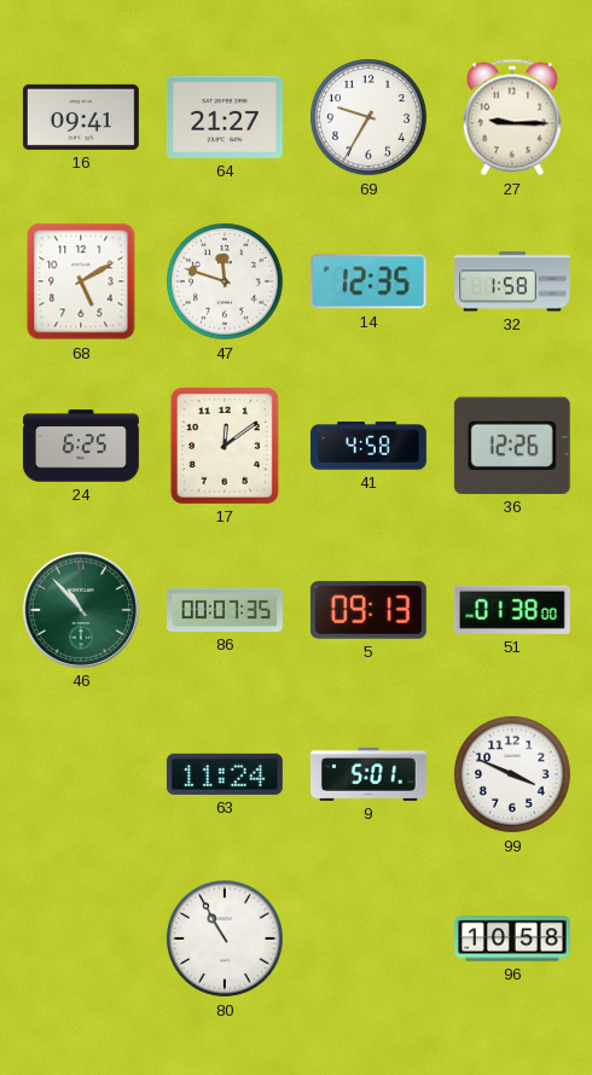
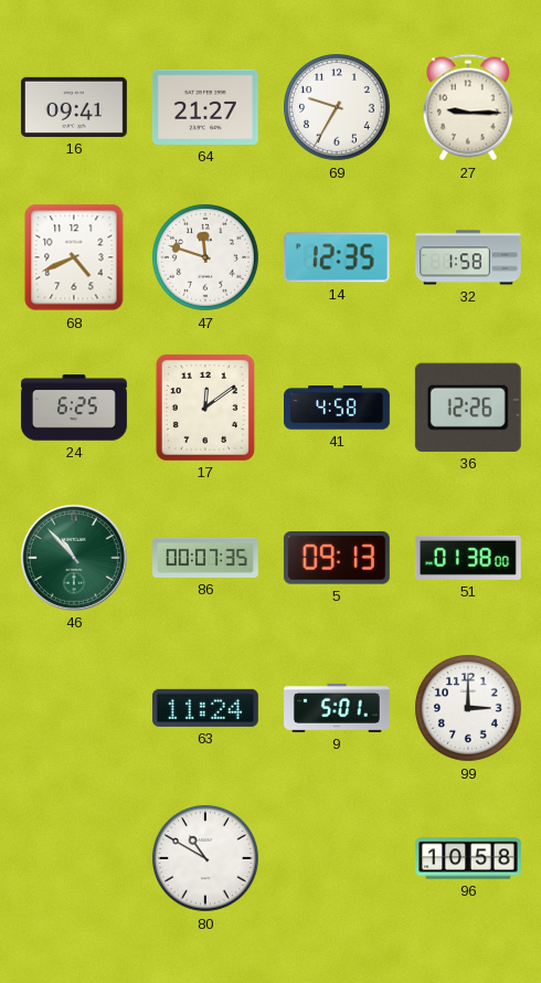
68: 5:10 -> 4:41
99: 3:49 -> 3:00
80: 10:55 -> 10:50
